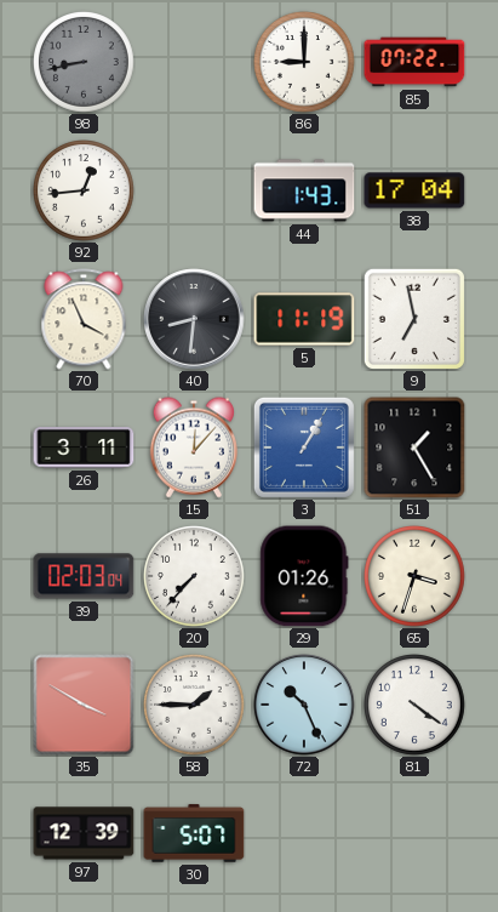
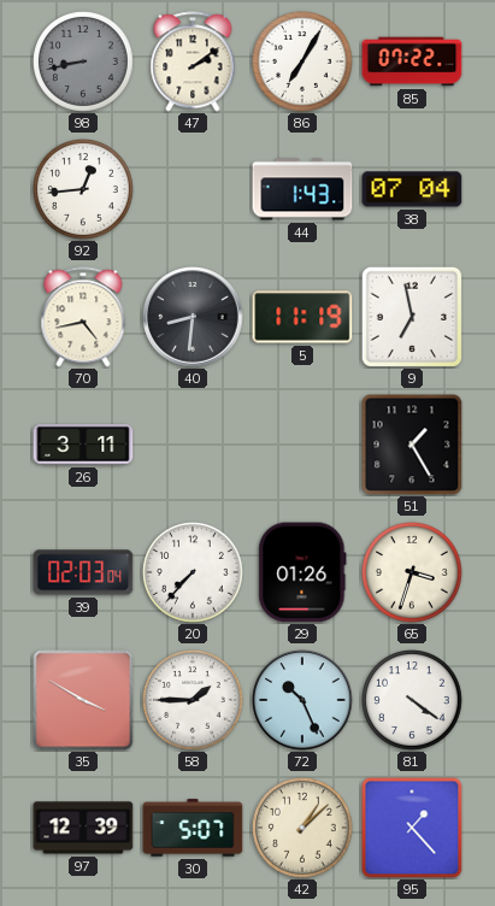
47: none -> 2:09
86: 9:00 -> 7:05
38: 17:04 -> 07:04
70: 3:56 -> 4:43
15: 12:07 -> none
3: 1:05 -> none
42: none -> 1:08
95: none -> 1:23
